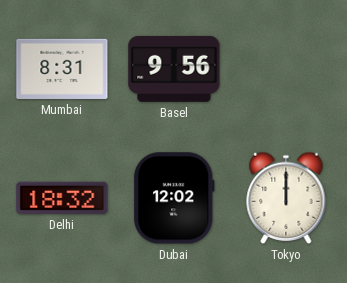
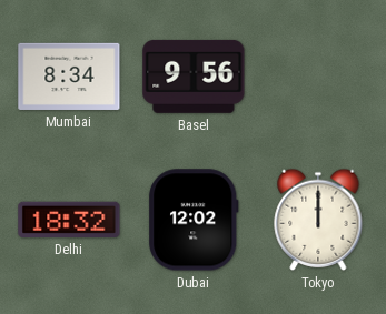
Mumbai: 8:31 -> 8:34
